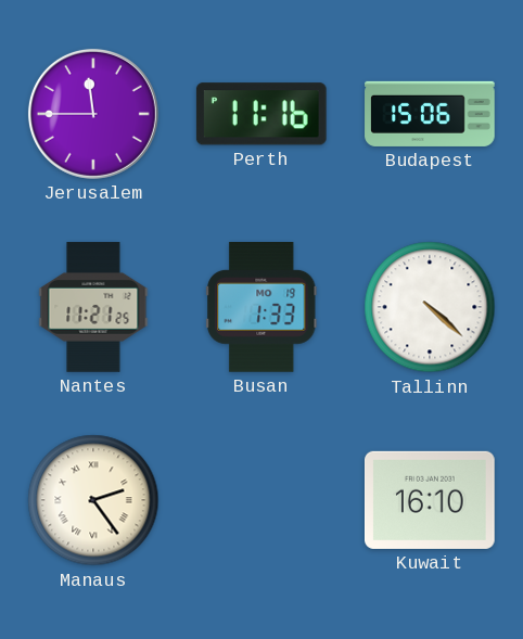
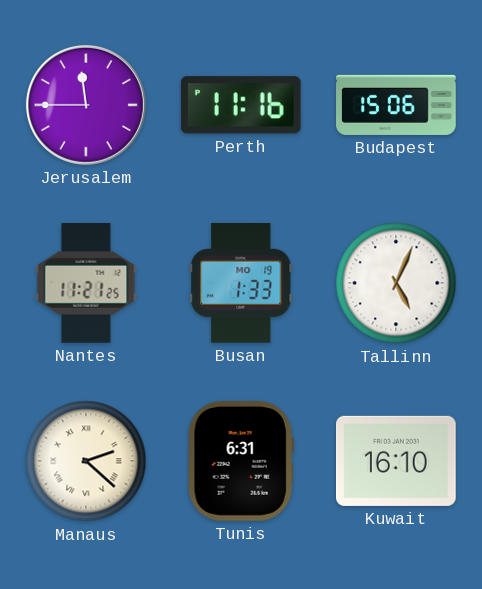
Tallinn: 4:22 -> 5:04
Manaus: 2:24 -> 2:22
Tunis: none -> 6:31
